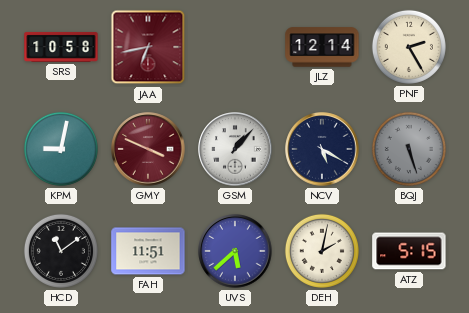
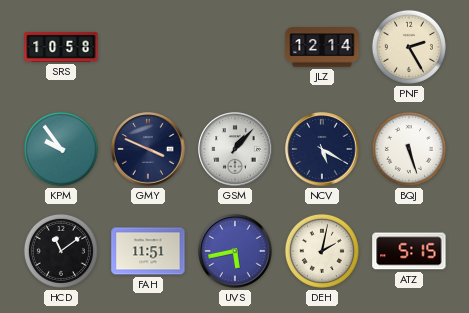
JAA: 6:43 -> none
KPM: 9:02 -> 9:54
GMY dial: burgundy -> navy
BQJ dial: grey -> white
UVS: 5:38 -> 5:43
